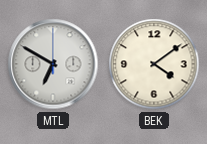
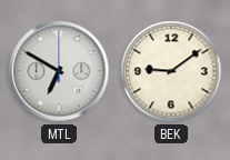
BEK: 4:09 -> 9:09
